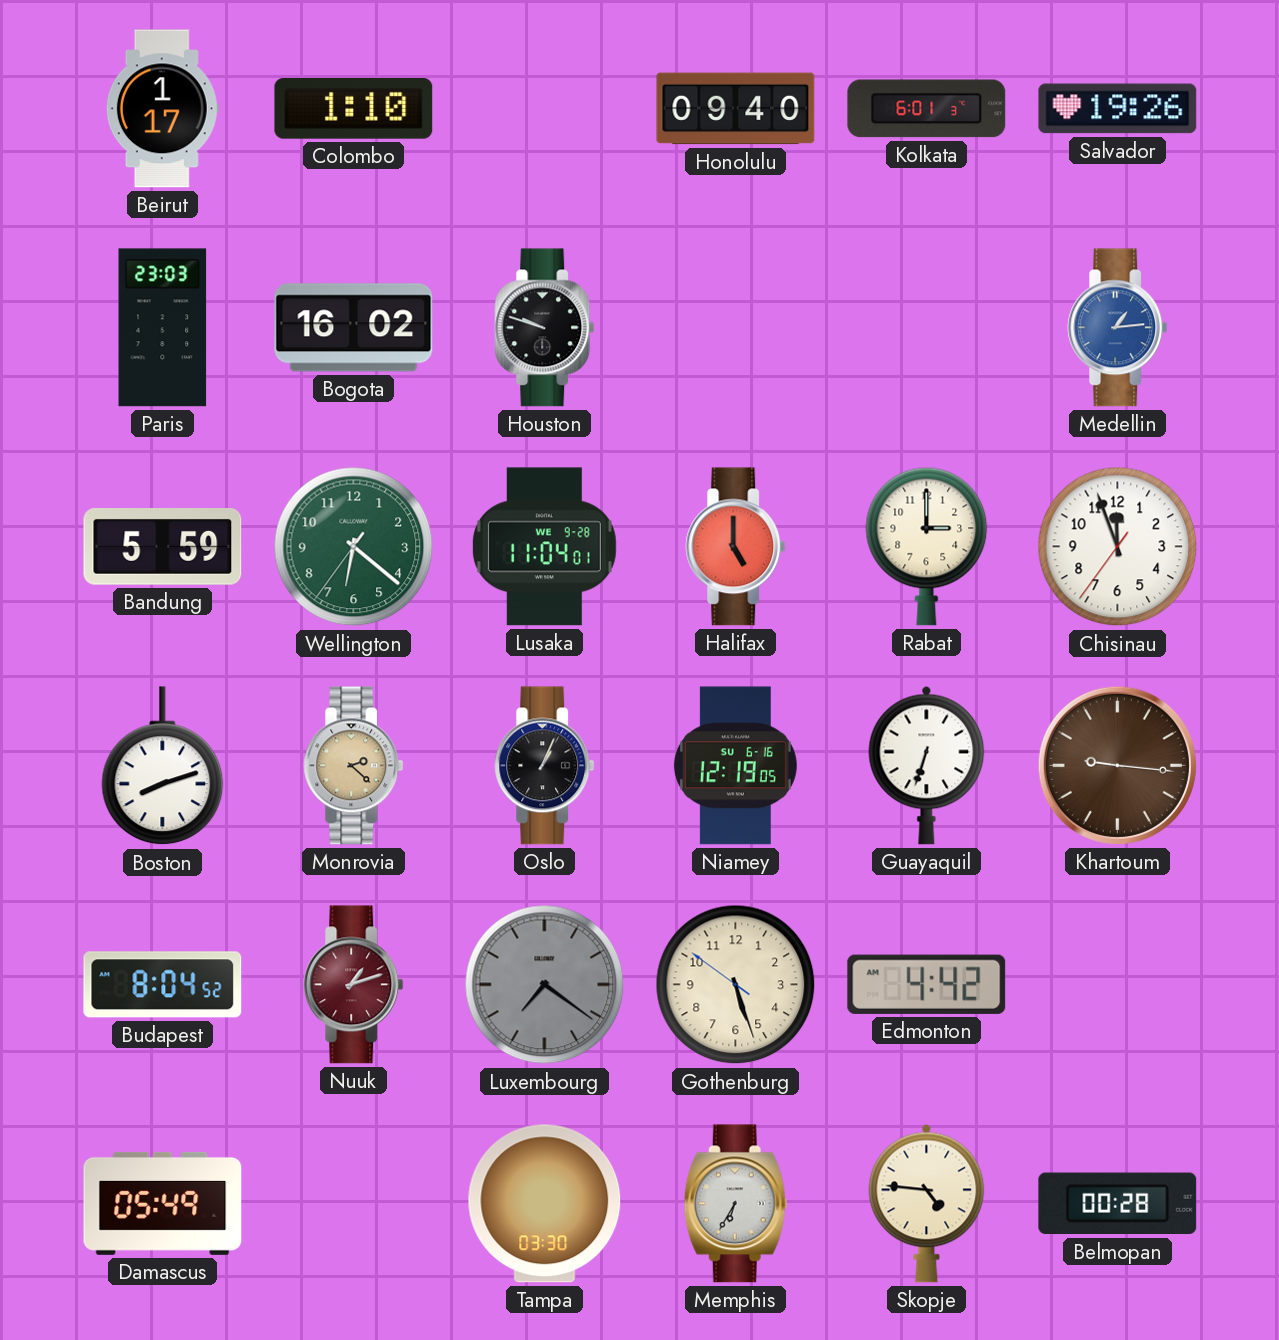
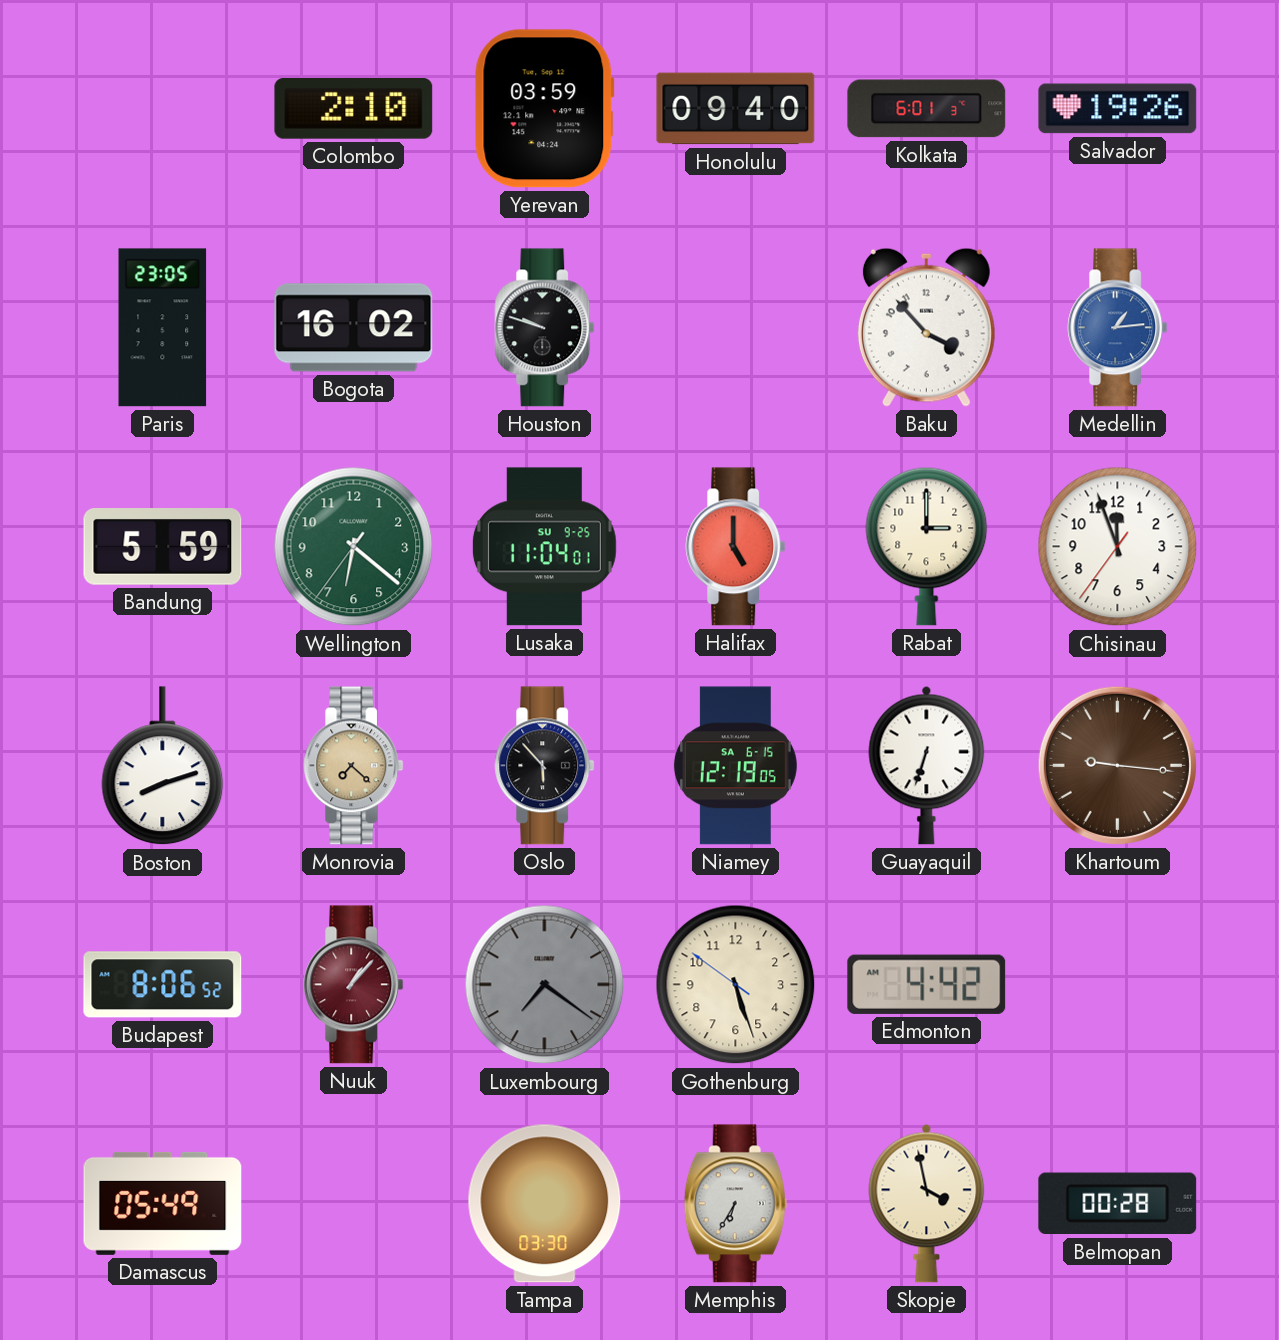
Beirut: 1:17 -> none
Colombo: 1:10 -> 2:10
Yerevan: none -> 03:59
Paris: 23:03 -> 23:05
Baku: none -> 3:53
Lusaka date: WE 9-28 -> SU 9-25
Monrovia: 2:22 -> 7:22
Oslo: 1:04 -> 5:53
Niamey date: SU 6-16 -> SA 6-15
Budapest: 8:04 -> 8:06
Nuuk: 1:12 -> 1:07
Skopje: 4:46 -> 3:58
